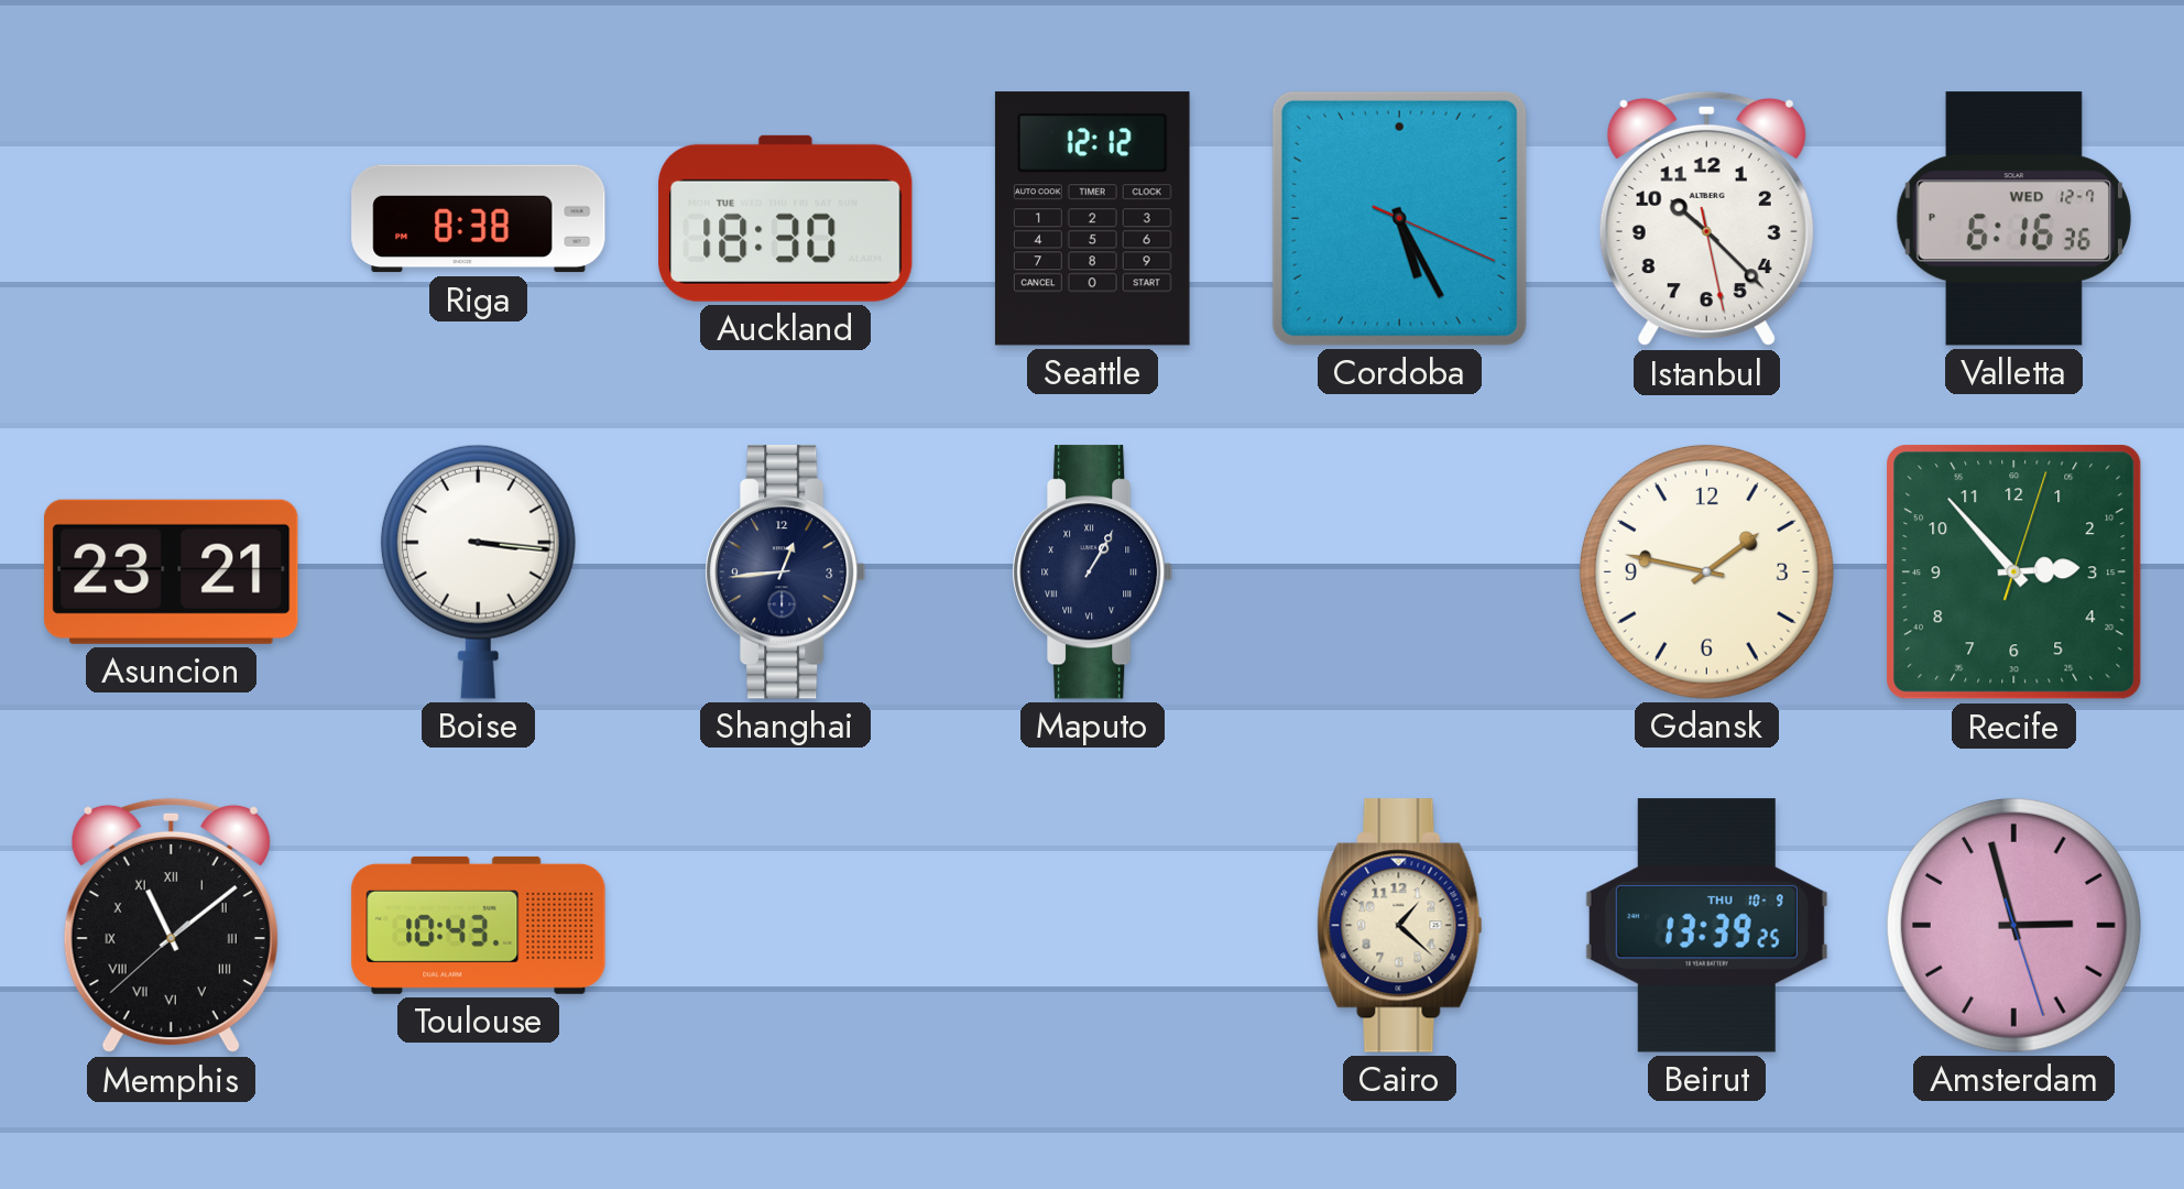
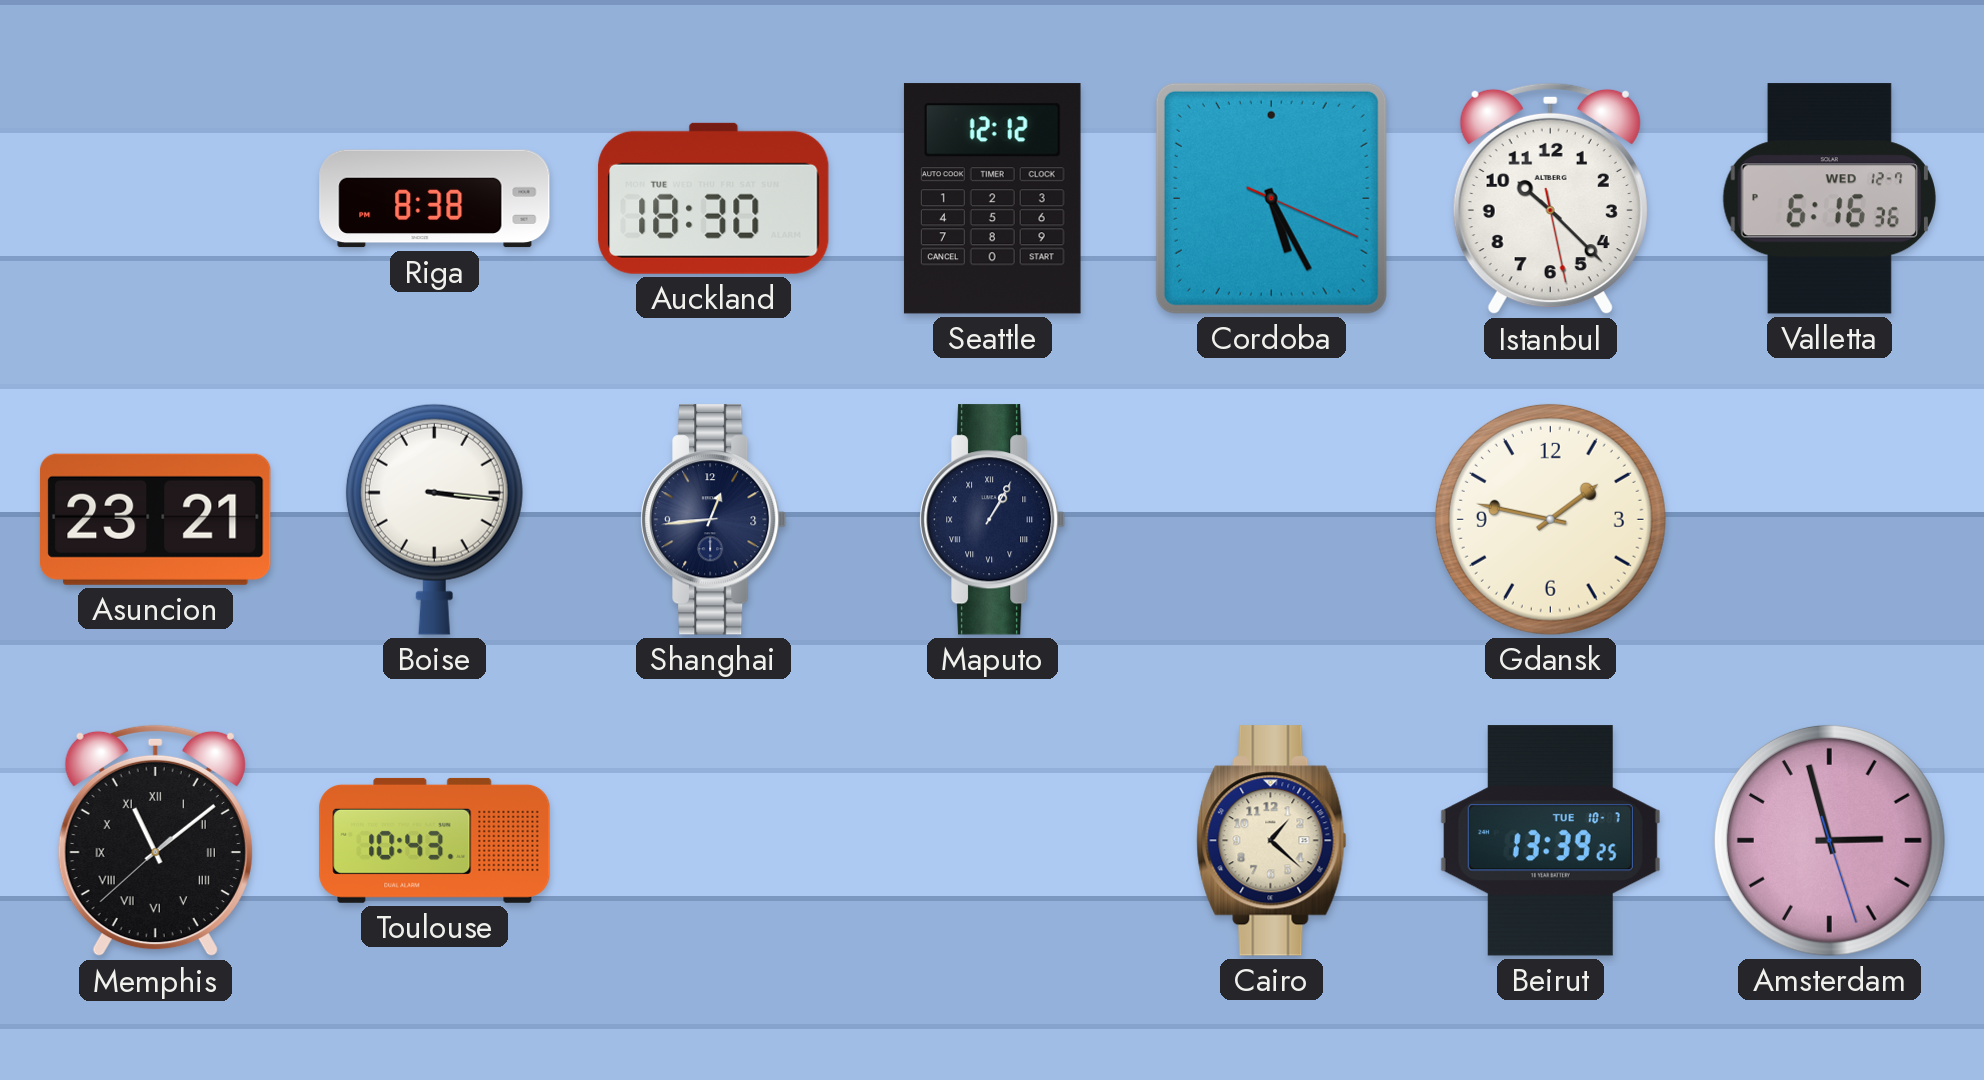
Recife: 2:53 -> none
Beirut date: THU 10-9 -> TUE 10-7
